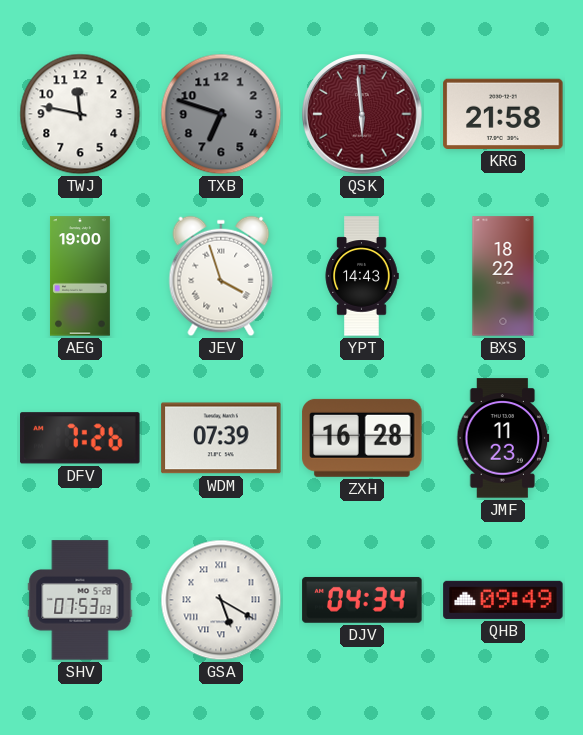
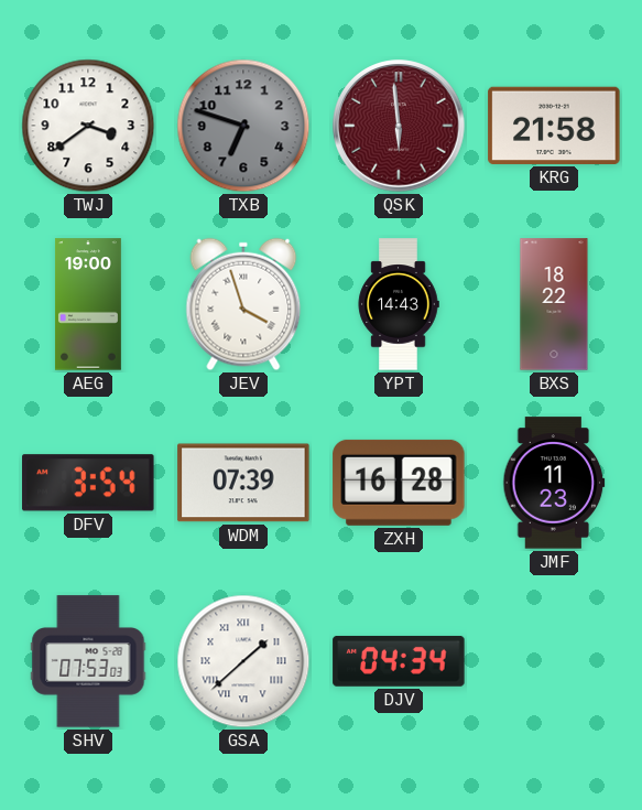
TWJ: 11:47 -> 3:39
DFV: 7:26 -> 3:54
GSA: 5:20 -> 1:38
QHB: 09:49 -> none
